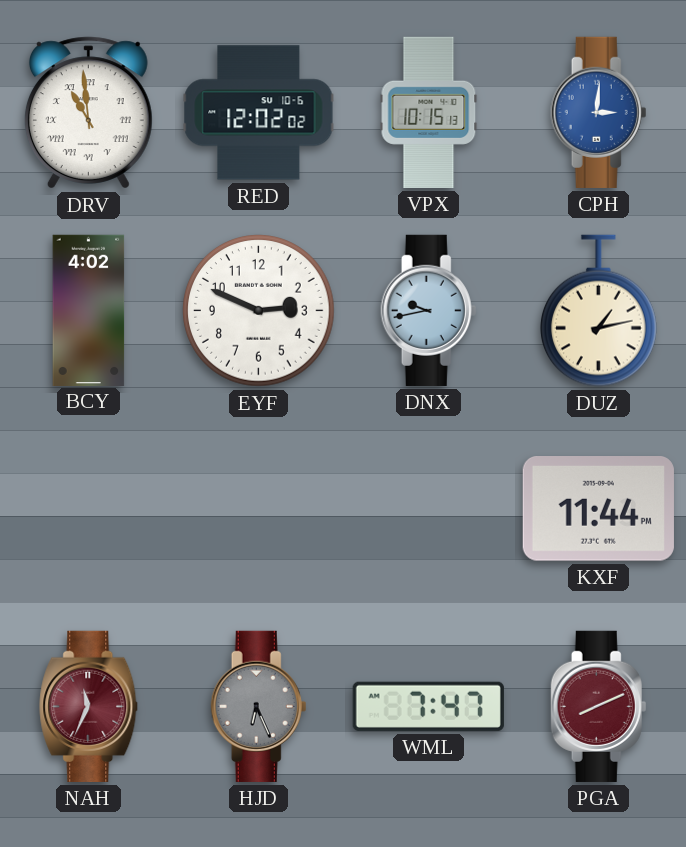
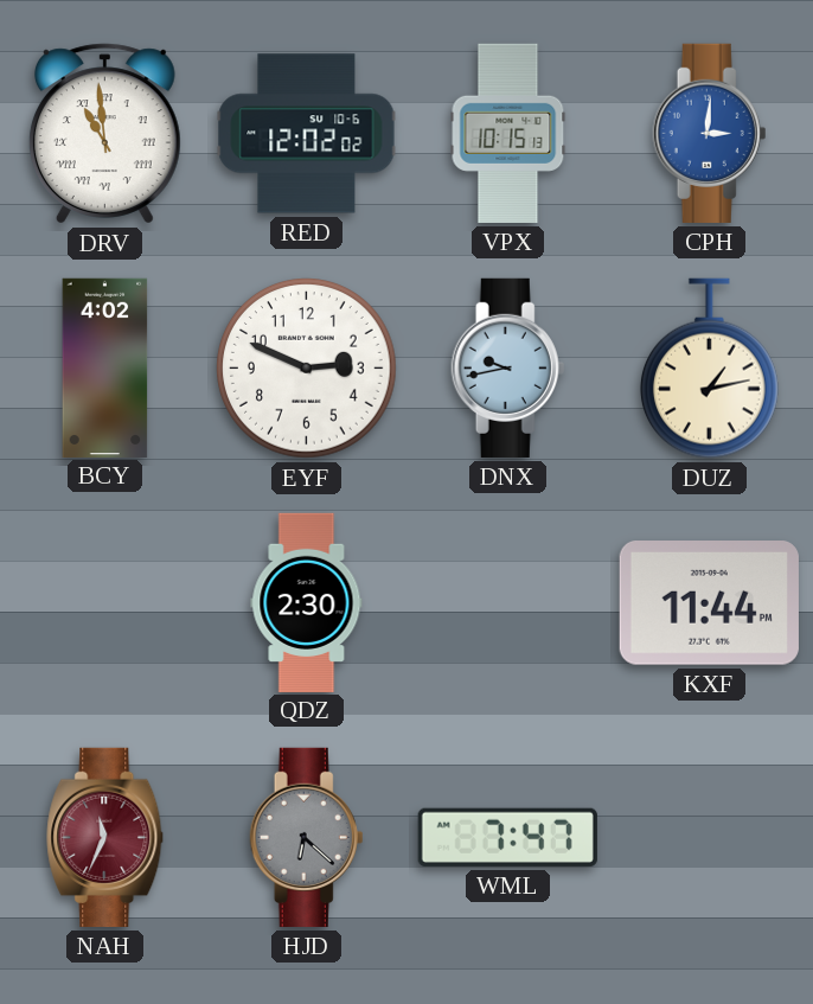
QDZ: none -> 2:30
HJD: 6:26 -> 6:22
PGA: 8:11 -> none
